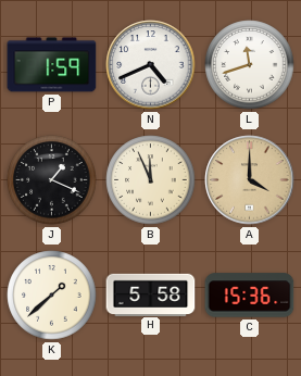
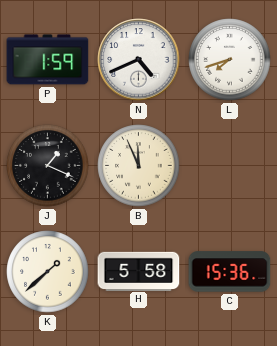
L: 11:42 -> 7:42
A: 4:00 -> none
